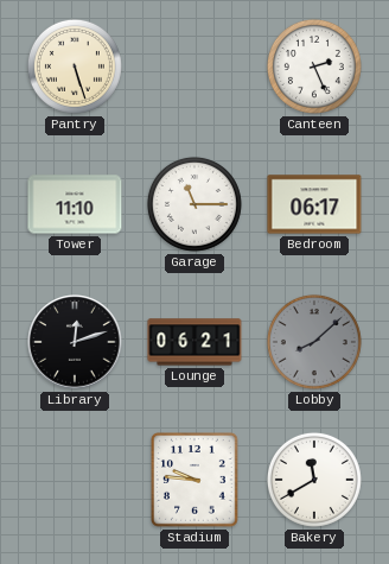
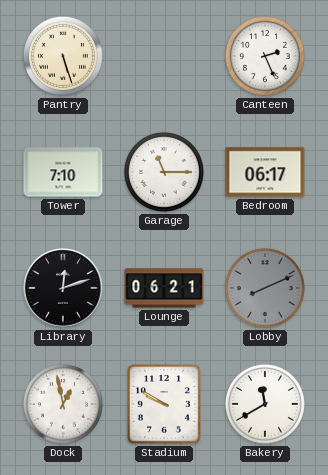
Tower: 11:10 -> 7:10
Lobby: 8:08 -> 8:11
Dock: none -> 12:58
Stadium: 9:46 -> 9:50
